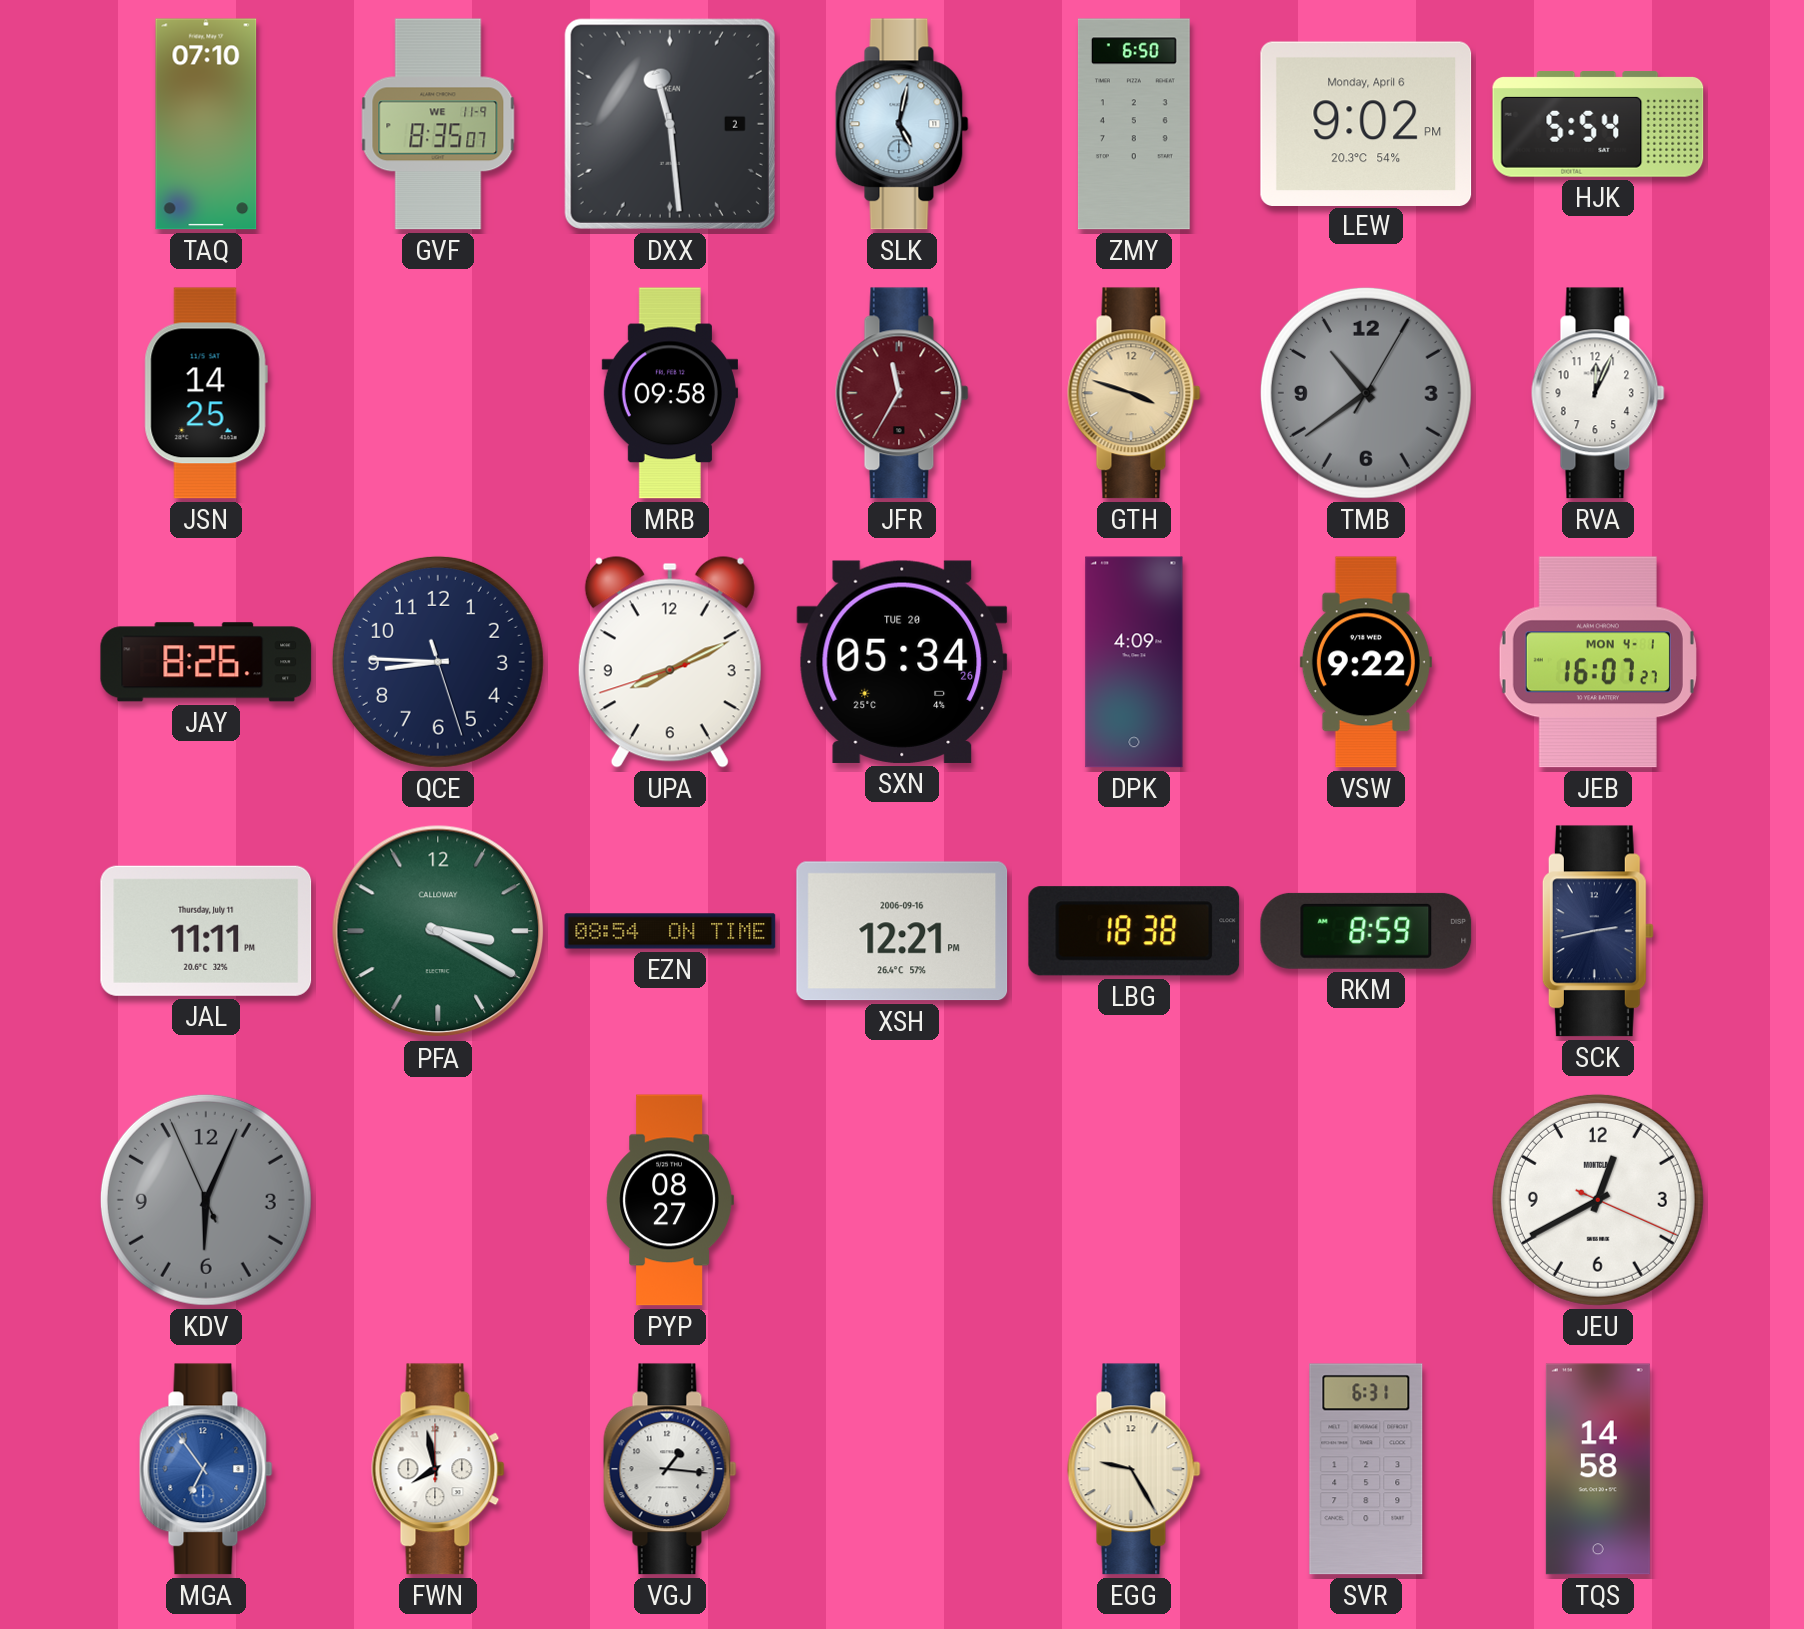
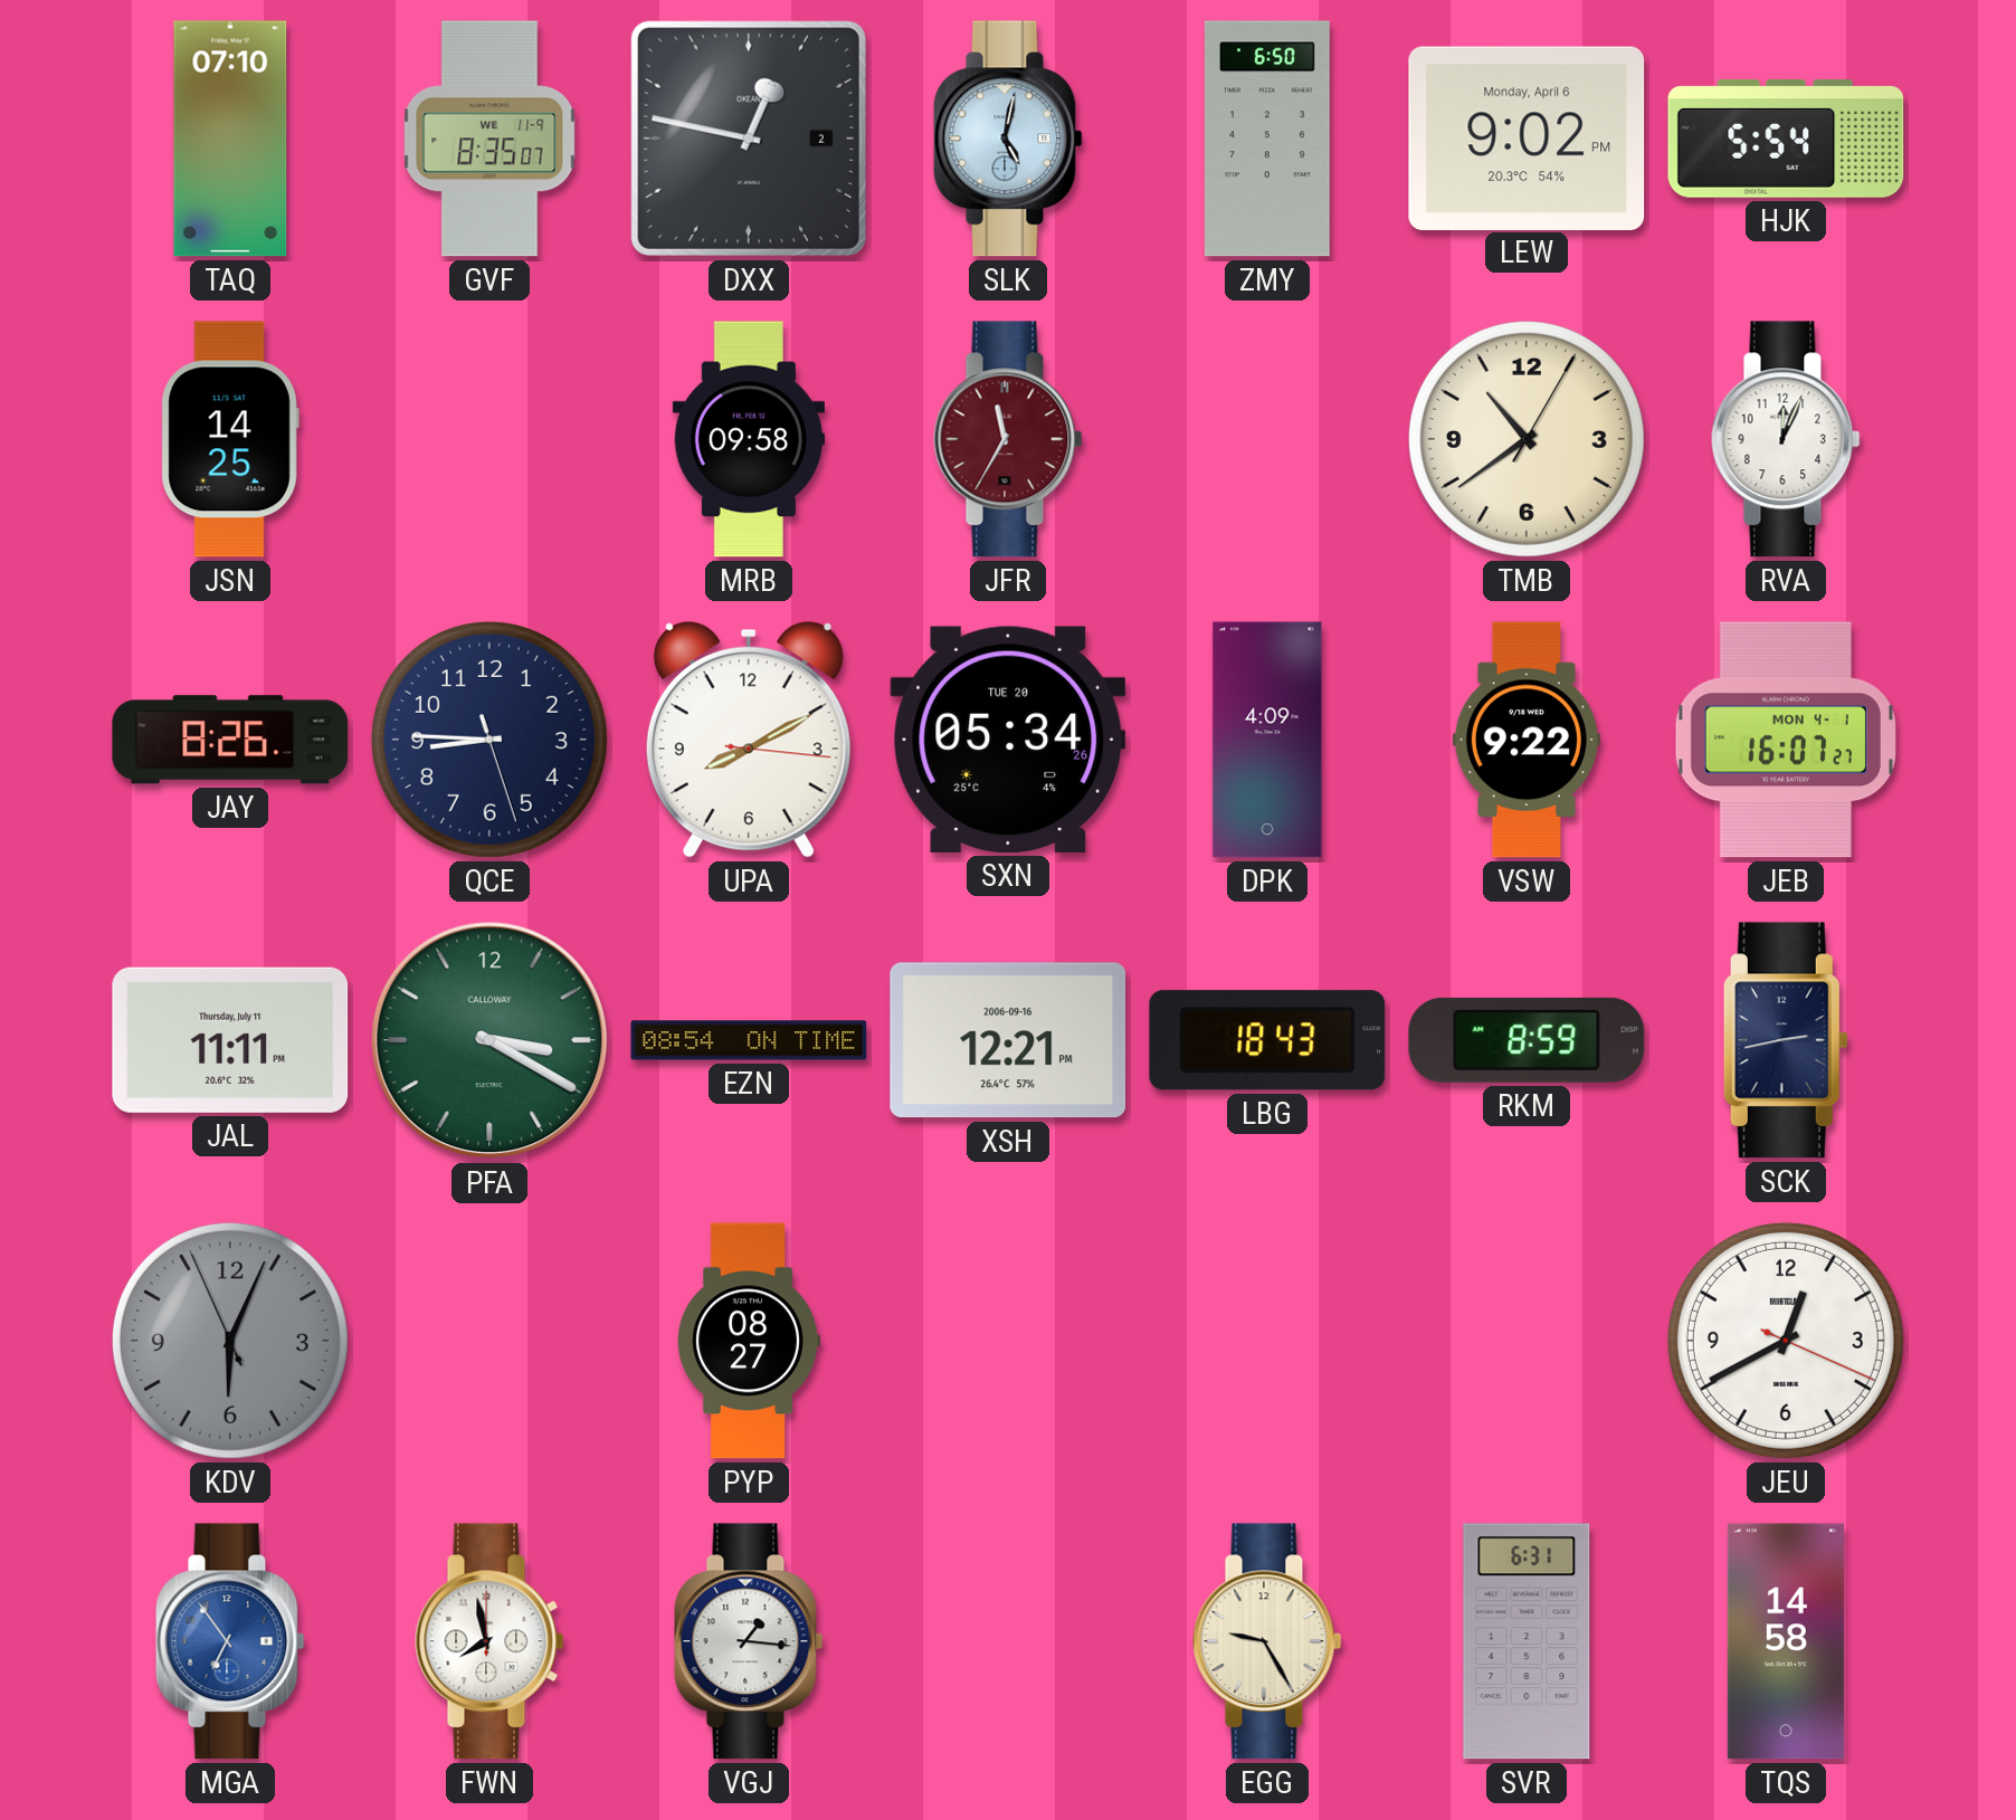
DXX: 11:29 -> 12:47
GTH: 3:48 -> none
TMB dial: grey -> cream
UPA: 8:10:42 -> 8:10:16
LBG: 18:38 -> 18:43
